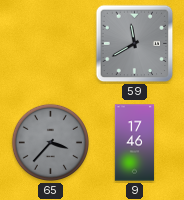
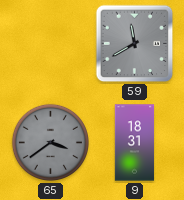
65: 3:37 -> 3:39
9: 17:46 -> 18:31
